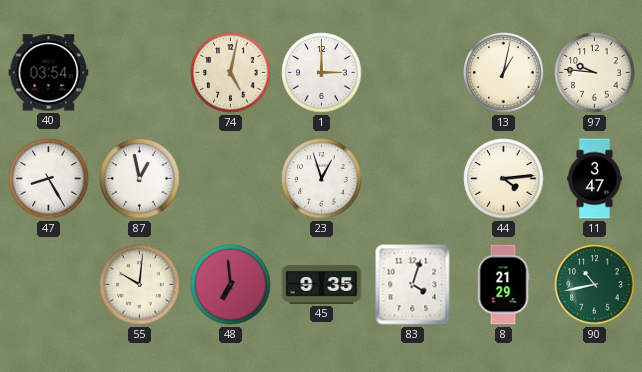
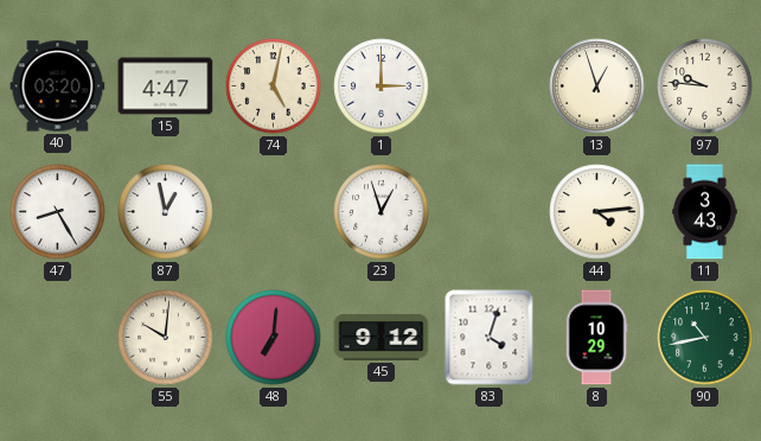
40: 03:54 -> 03:20
15: none -> 4:47
13: 1:02 -> 12:57
11: 3:47 -> 3:43
48: 6:59 -> 7:01
45: 9:35 -> 9:12
8: 21:29 -> 10:29
